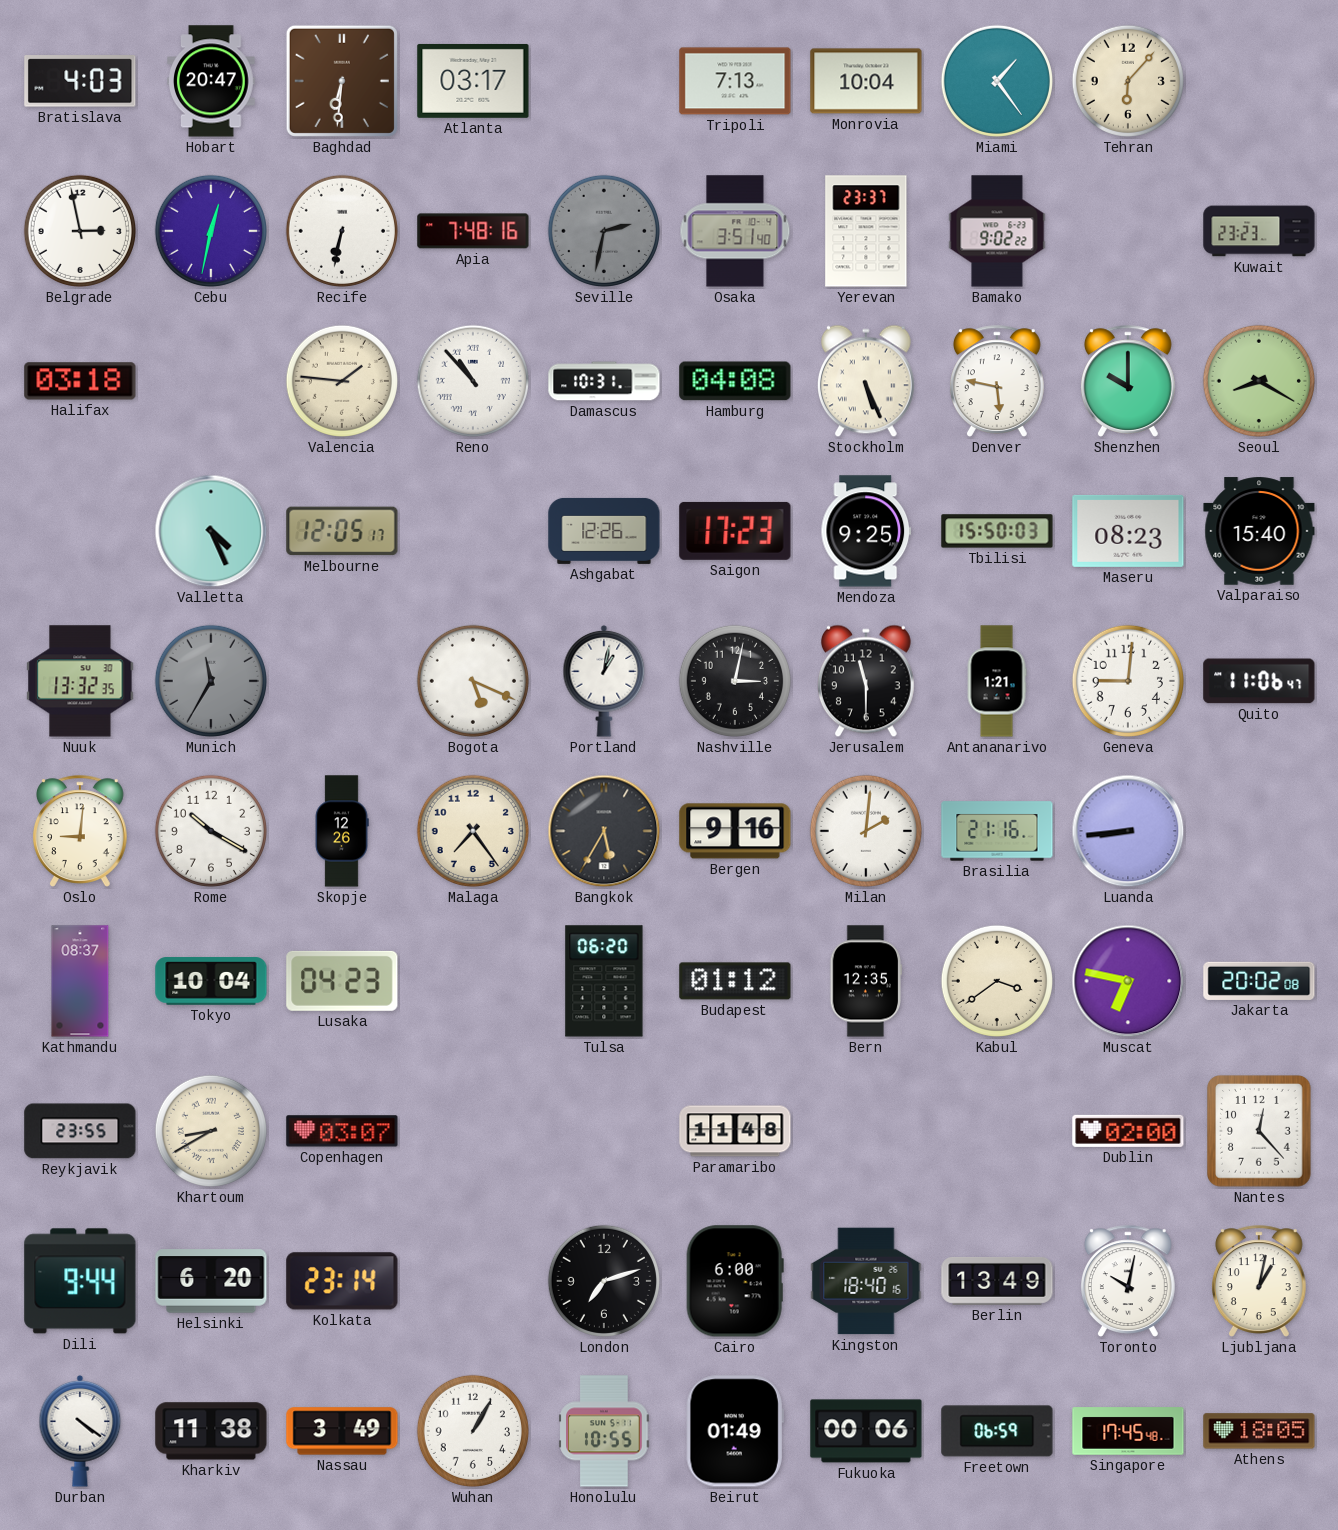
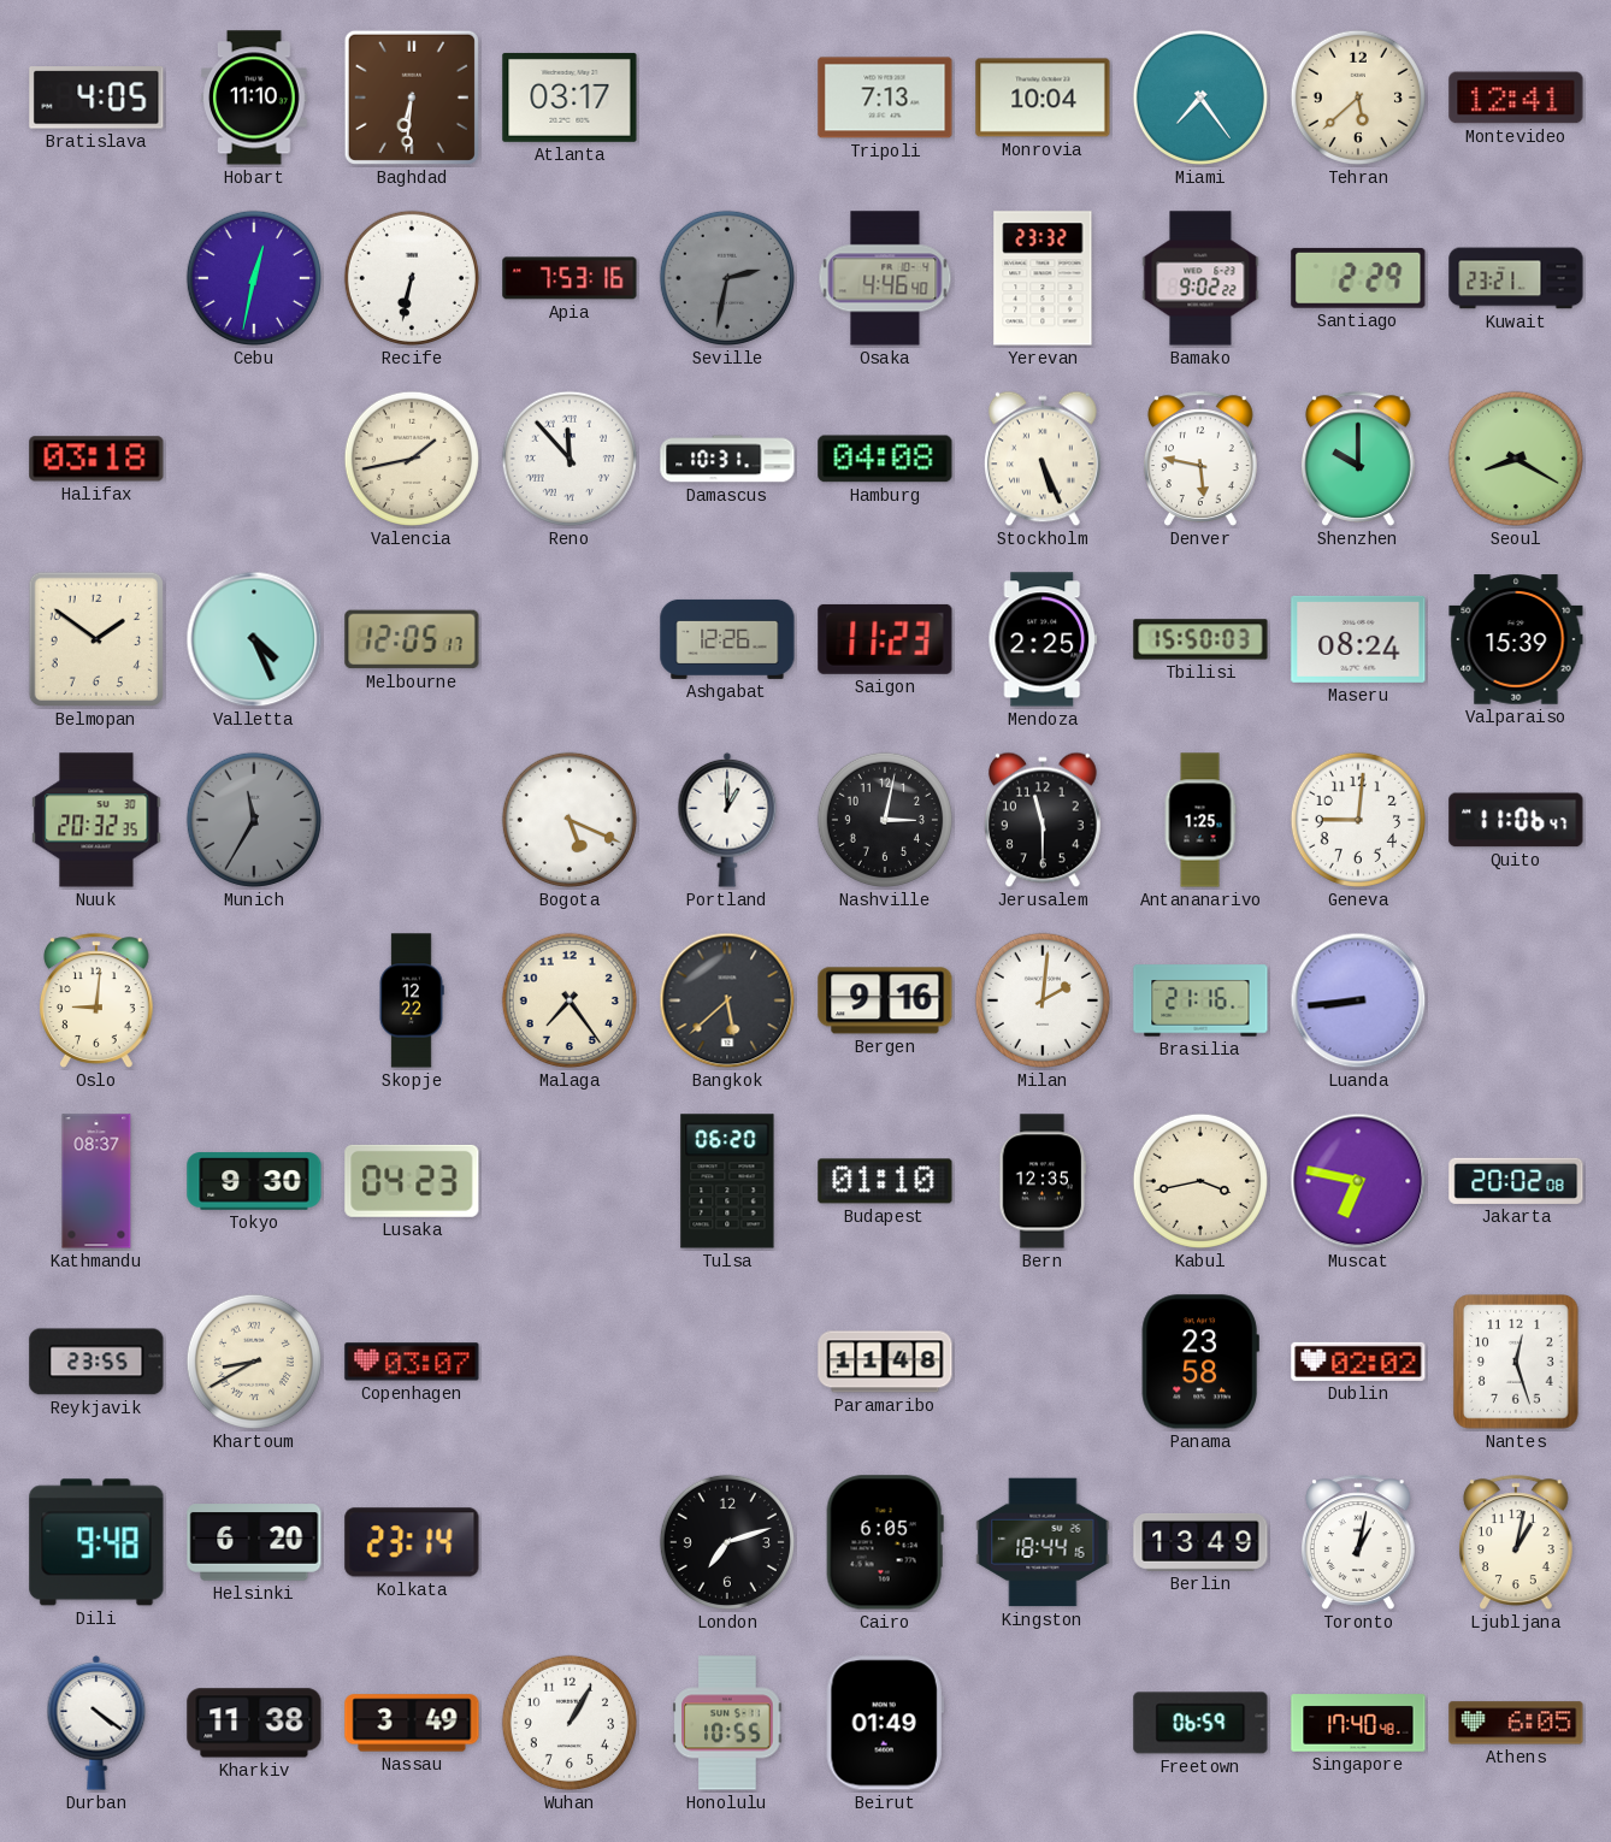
Bratislava: 4:03 -> 4:05
Hobart: 20:47 -> 11:10
Miami: 1:24 -> 7:24
Tehran: 6:07 -> 5:38
Montevideo: none -> 12:41
Belgrade: 2:58 -> none
Apia: 7:48 -> 7:53
Osaka: 3:51 -> 4:46
Yerevan: 23:37 -> 23:32
Santiago: none -> 2:29
Kuwait: 23:23 -> 23:21
Valencia: 1:46 -> 1:43
Reno: 10:53 -> 11:53
Belmopan: none -> 1:51
Saigon: 17:23 -> 11:23
Mendoza: 9:25 -> 2:25
Maseru: 08:23 -> 08:24
Valparaiso: 15:40 -> 15:39
Nuuk: 13:32 -> 20:32
Portland: 1:02 -> 1:00
Antananarivo: 1:21 -> 1:25
Rome: 10:20 -> none
Skopje: 12:26 -> 12:22
Bangkok: 5:35 -> 5:38
Tokyo: 10:04 -> 9:30
Budapest: 01:12 -> 01:10
Kabul: 3:39 -> 3:43
Panama: none -> 23:58
Dublin: 02:00 -> 02:02
Nantes: 12:23 -> 12:27
Dili: 9:44 -> 9:48
Cairo: 6:00 -> 6:05
Kingston: 18:40 -> 18:44
Toronto: 10:02 -> 1:02
Fukuoka: 00:06 -> none
Singapore: 17:45 -> 17:40
Athens: 18:05 -> 6:05
